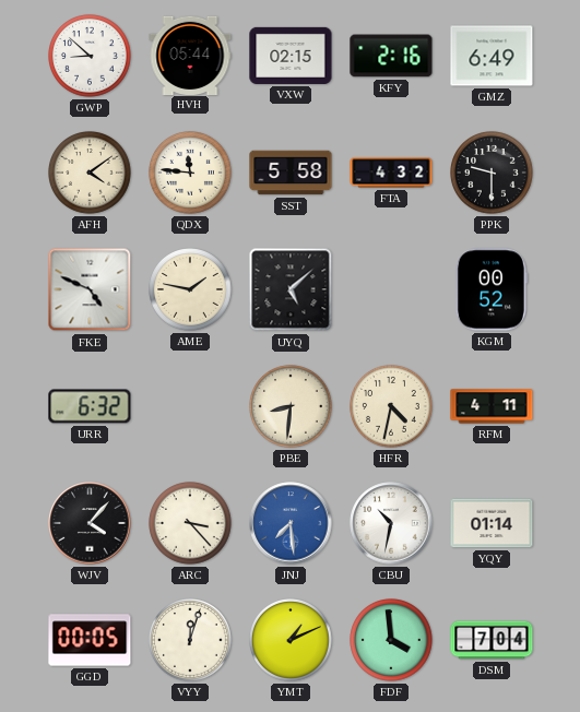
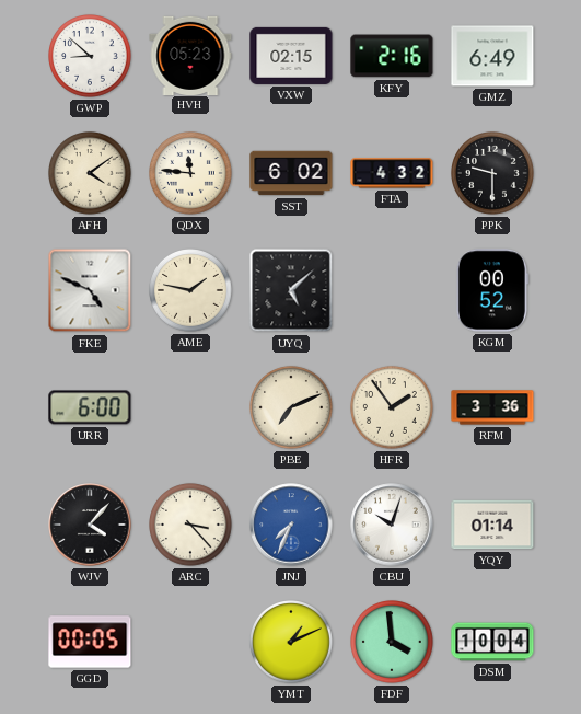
HVH: 05:44 -> 05:23
SST: 5:58 -> 6:02
URR: 6:32 -> 6:00
PBE: 8:31 -> 7:11
HFR: 4:32 -> 1:54
RFM: 4:11 -> 3:36
JNJ: 7:29 -> 7:34
CBU: 10:32 -> 10:03
VYY: 12:03 -> none
DSM: 7:04 -> 10:04
